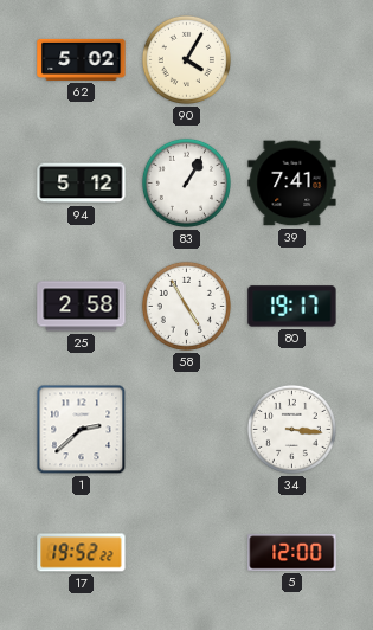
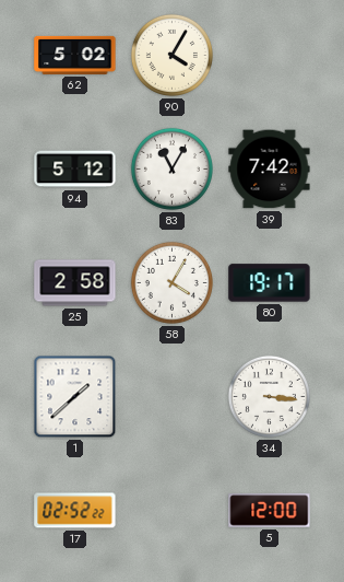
83: 1:05 -> 11:05
39: 7:41 -> 7:42
58: 4:55 -> 4:05
1: 2:38 -> 1:38
17: 19:52 -> 02:52
